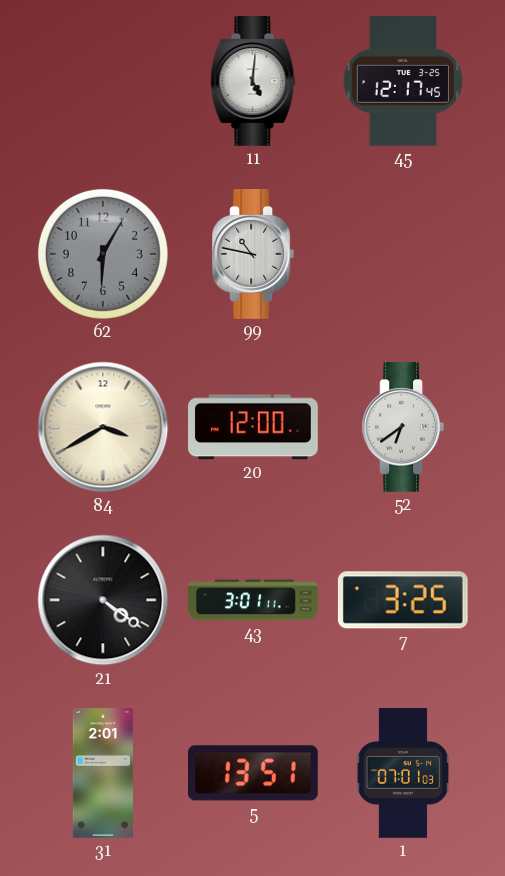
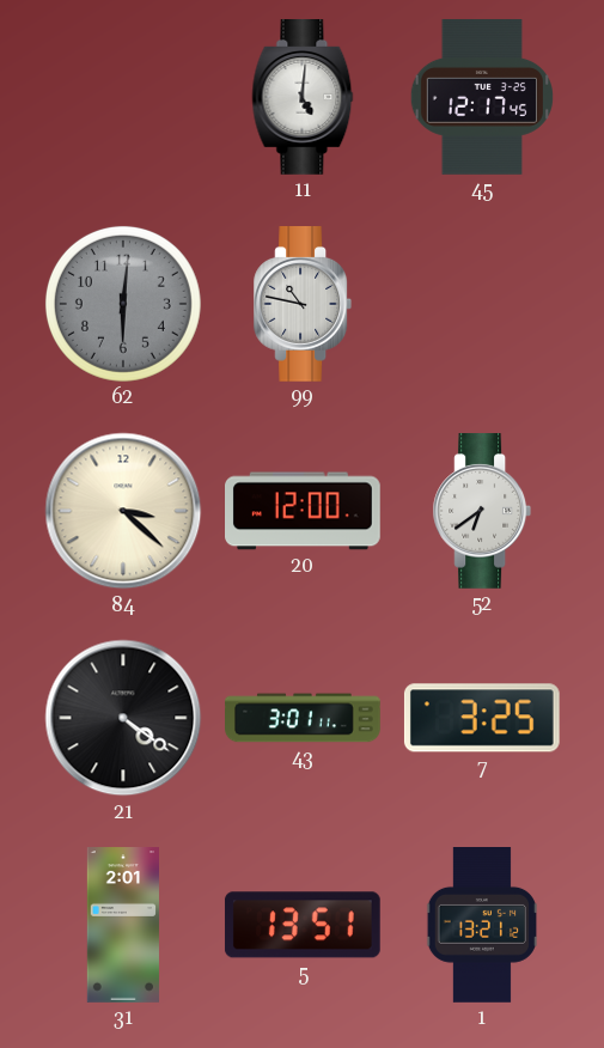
62: 6:05 -> 6:01
84: 3:40 -> 3:22
1: 07:01 -> 13:21
